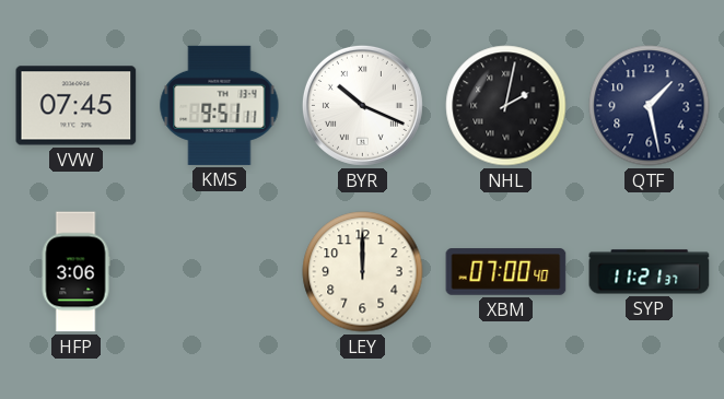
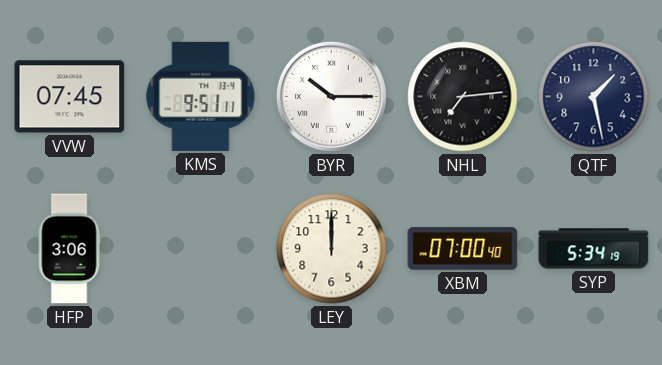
BYR: 10:19 -> 10:15
NHL: 2:02 -> 7:14
SYP: 11:21 -> 5:34
